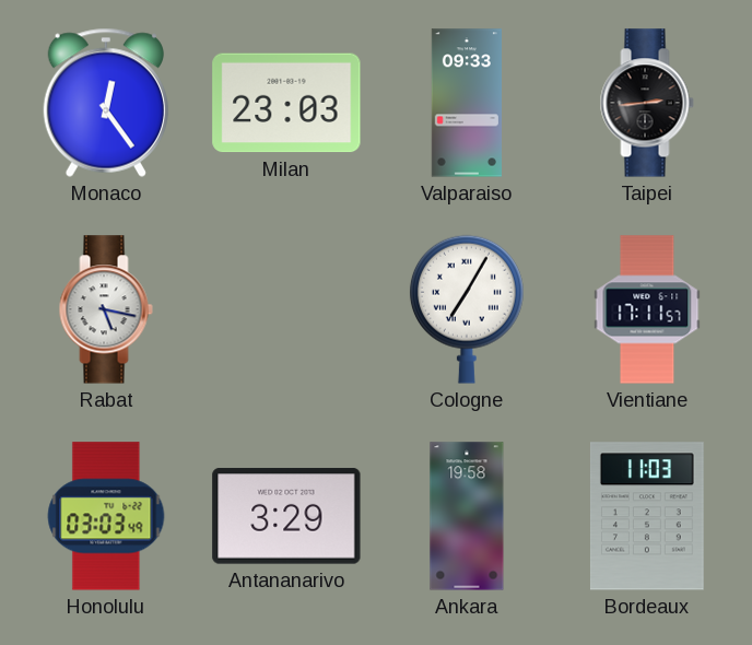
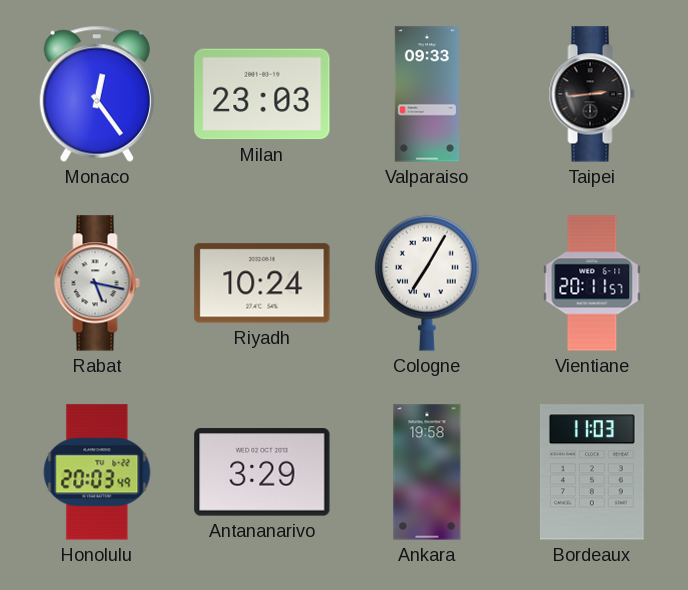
Riyadh: none -> 10:24
Vientiane: 17:11 -> 20:11
Honolulu: 03:03 -> 20:03
